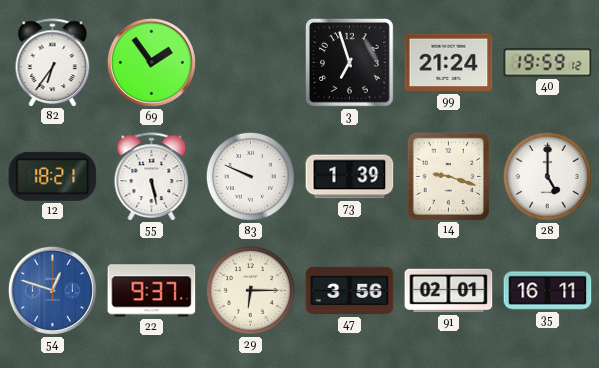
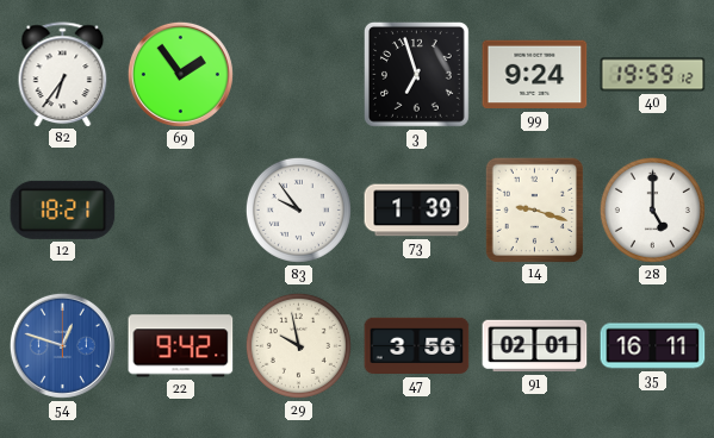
99: 21:24 -> 9:24
55: 5:28 -> none
83: 9:49 -> 9:54
22: 9:37 -> 9:42
29: 6:15 -> 9:58
